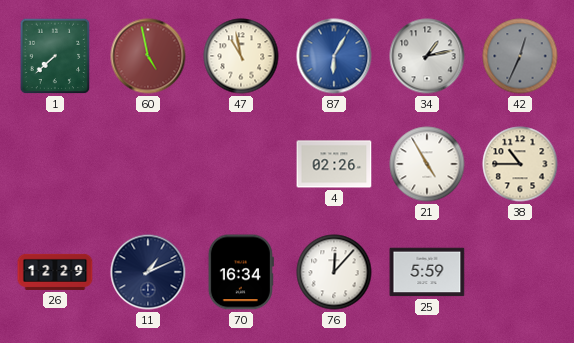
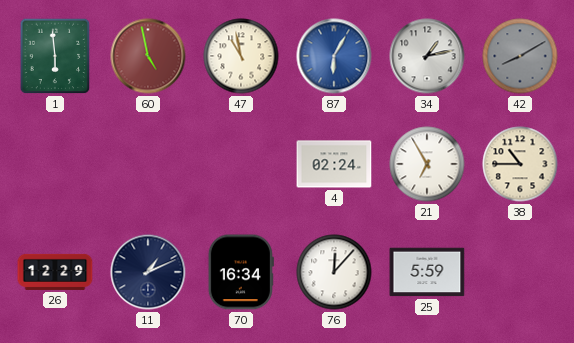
1: 7:38 -> 5:59
42: 12:34 -> 8:10
4: 02:26 -> 02:24
21: 4:55 -> 6:55
